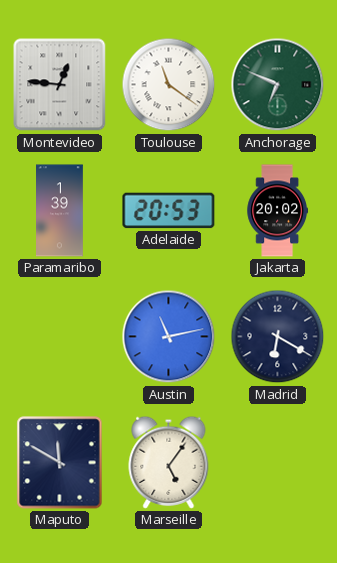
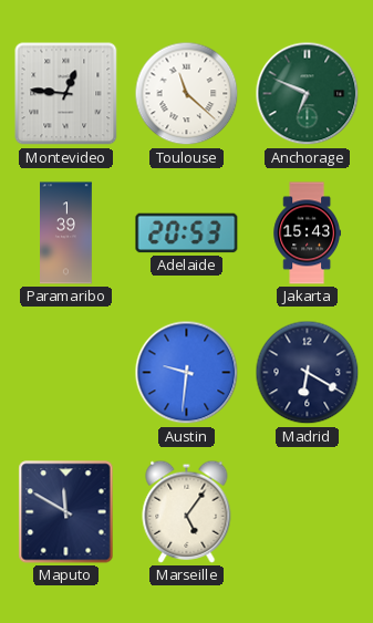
Toulouse: 11:21 -> 11:22
Jakarta: 20:02 -> 15:43
Austin: 11:13 -> 9:31
